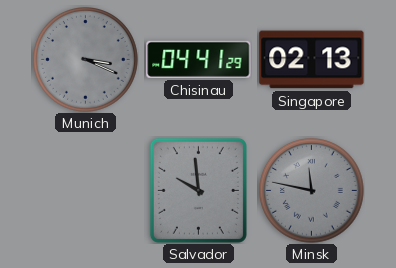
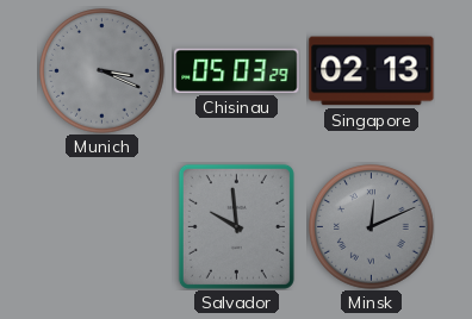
Chisinau: 04:41 -> 05:03
Minsk: 11:47 -> 12:11
